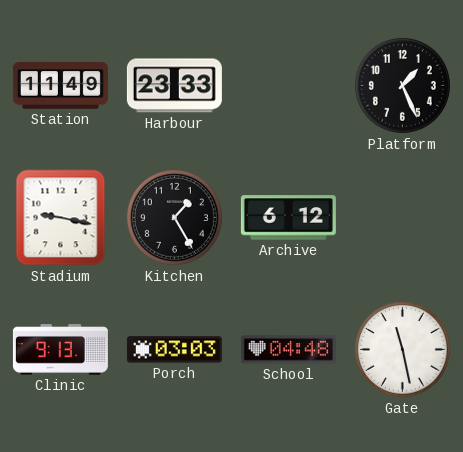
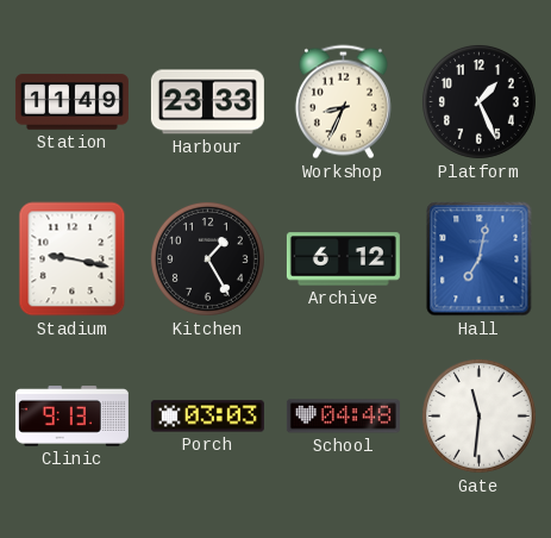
Workshop: none -> 8:34
Hall: none -> 7:02
Gate: 11:28 -> 11:31
